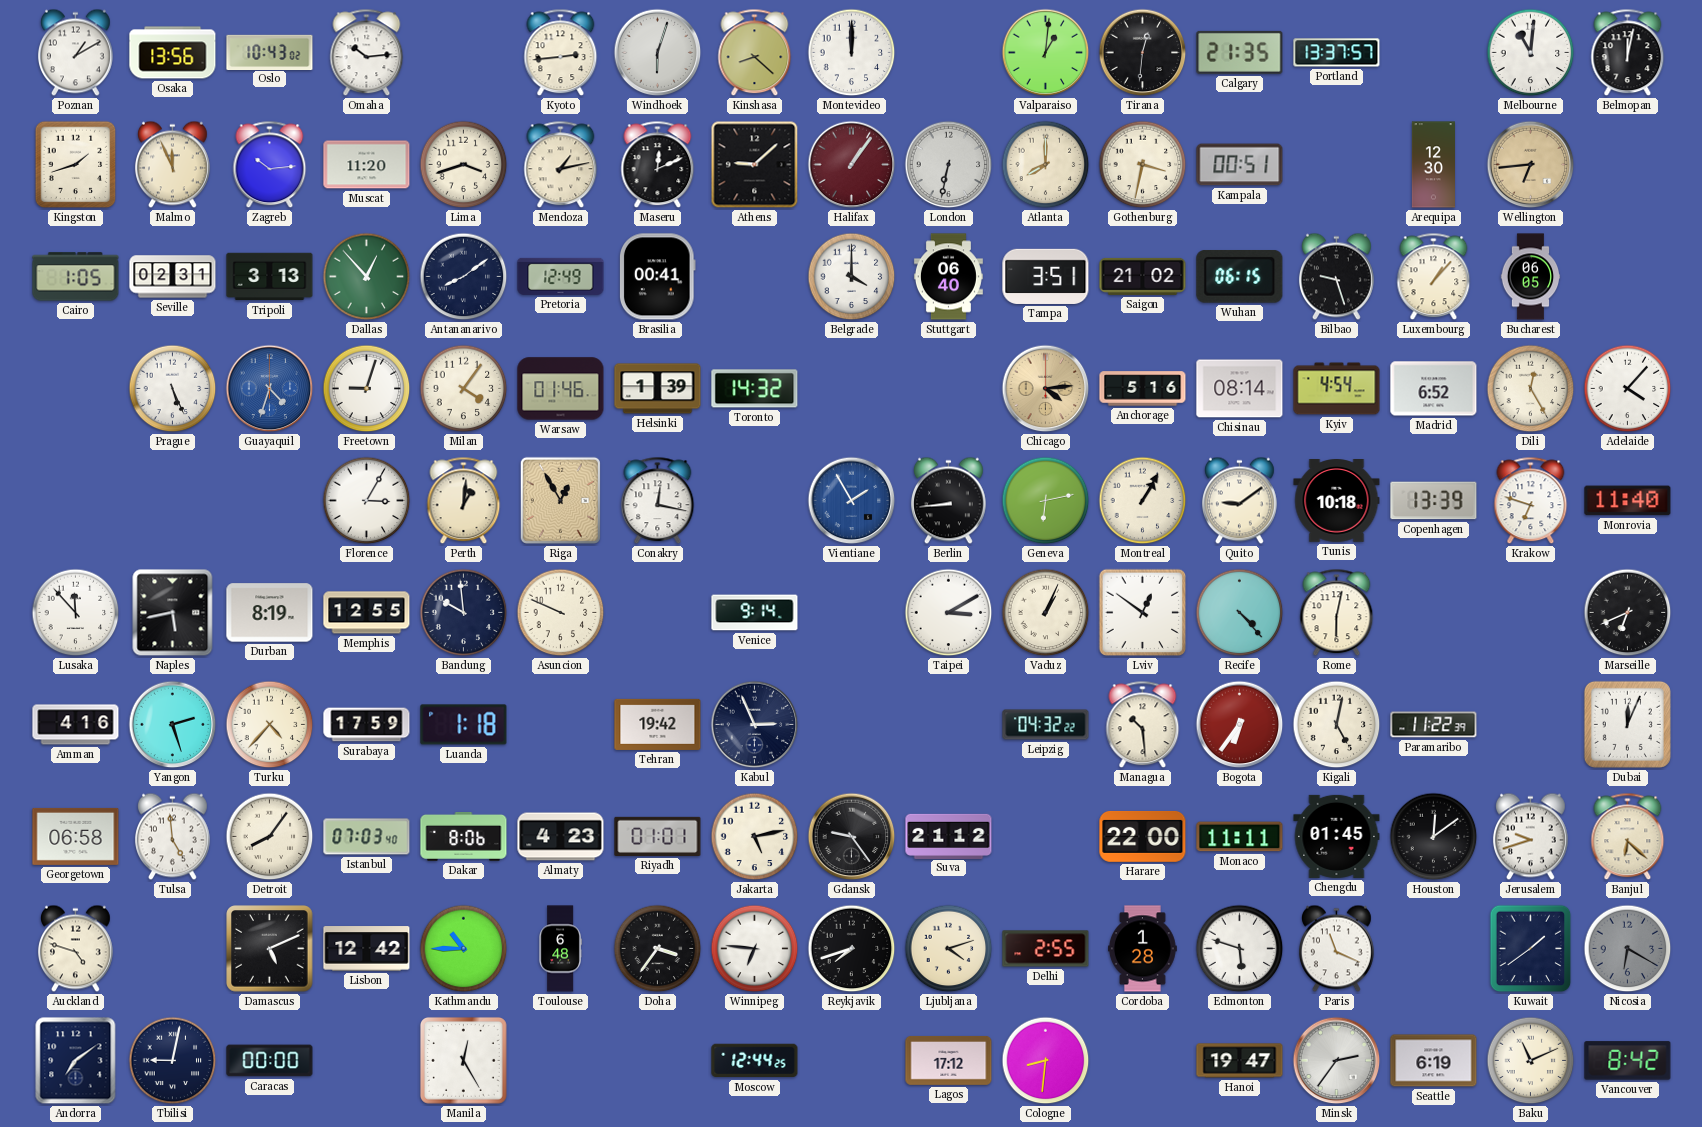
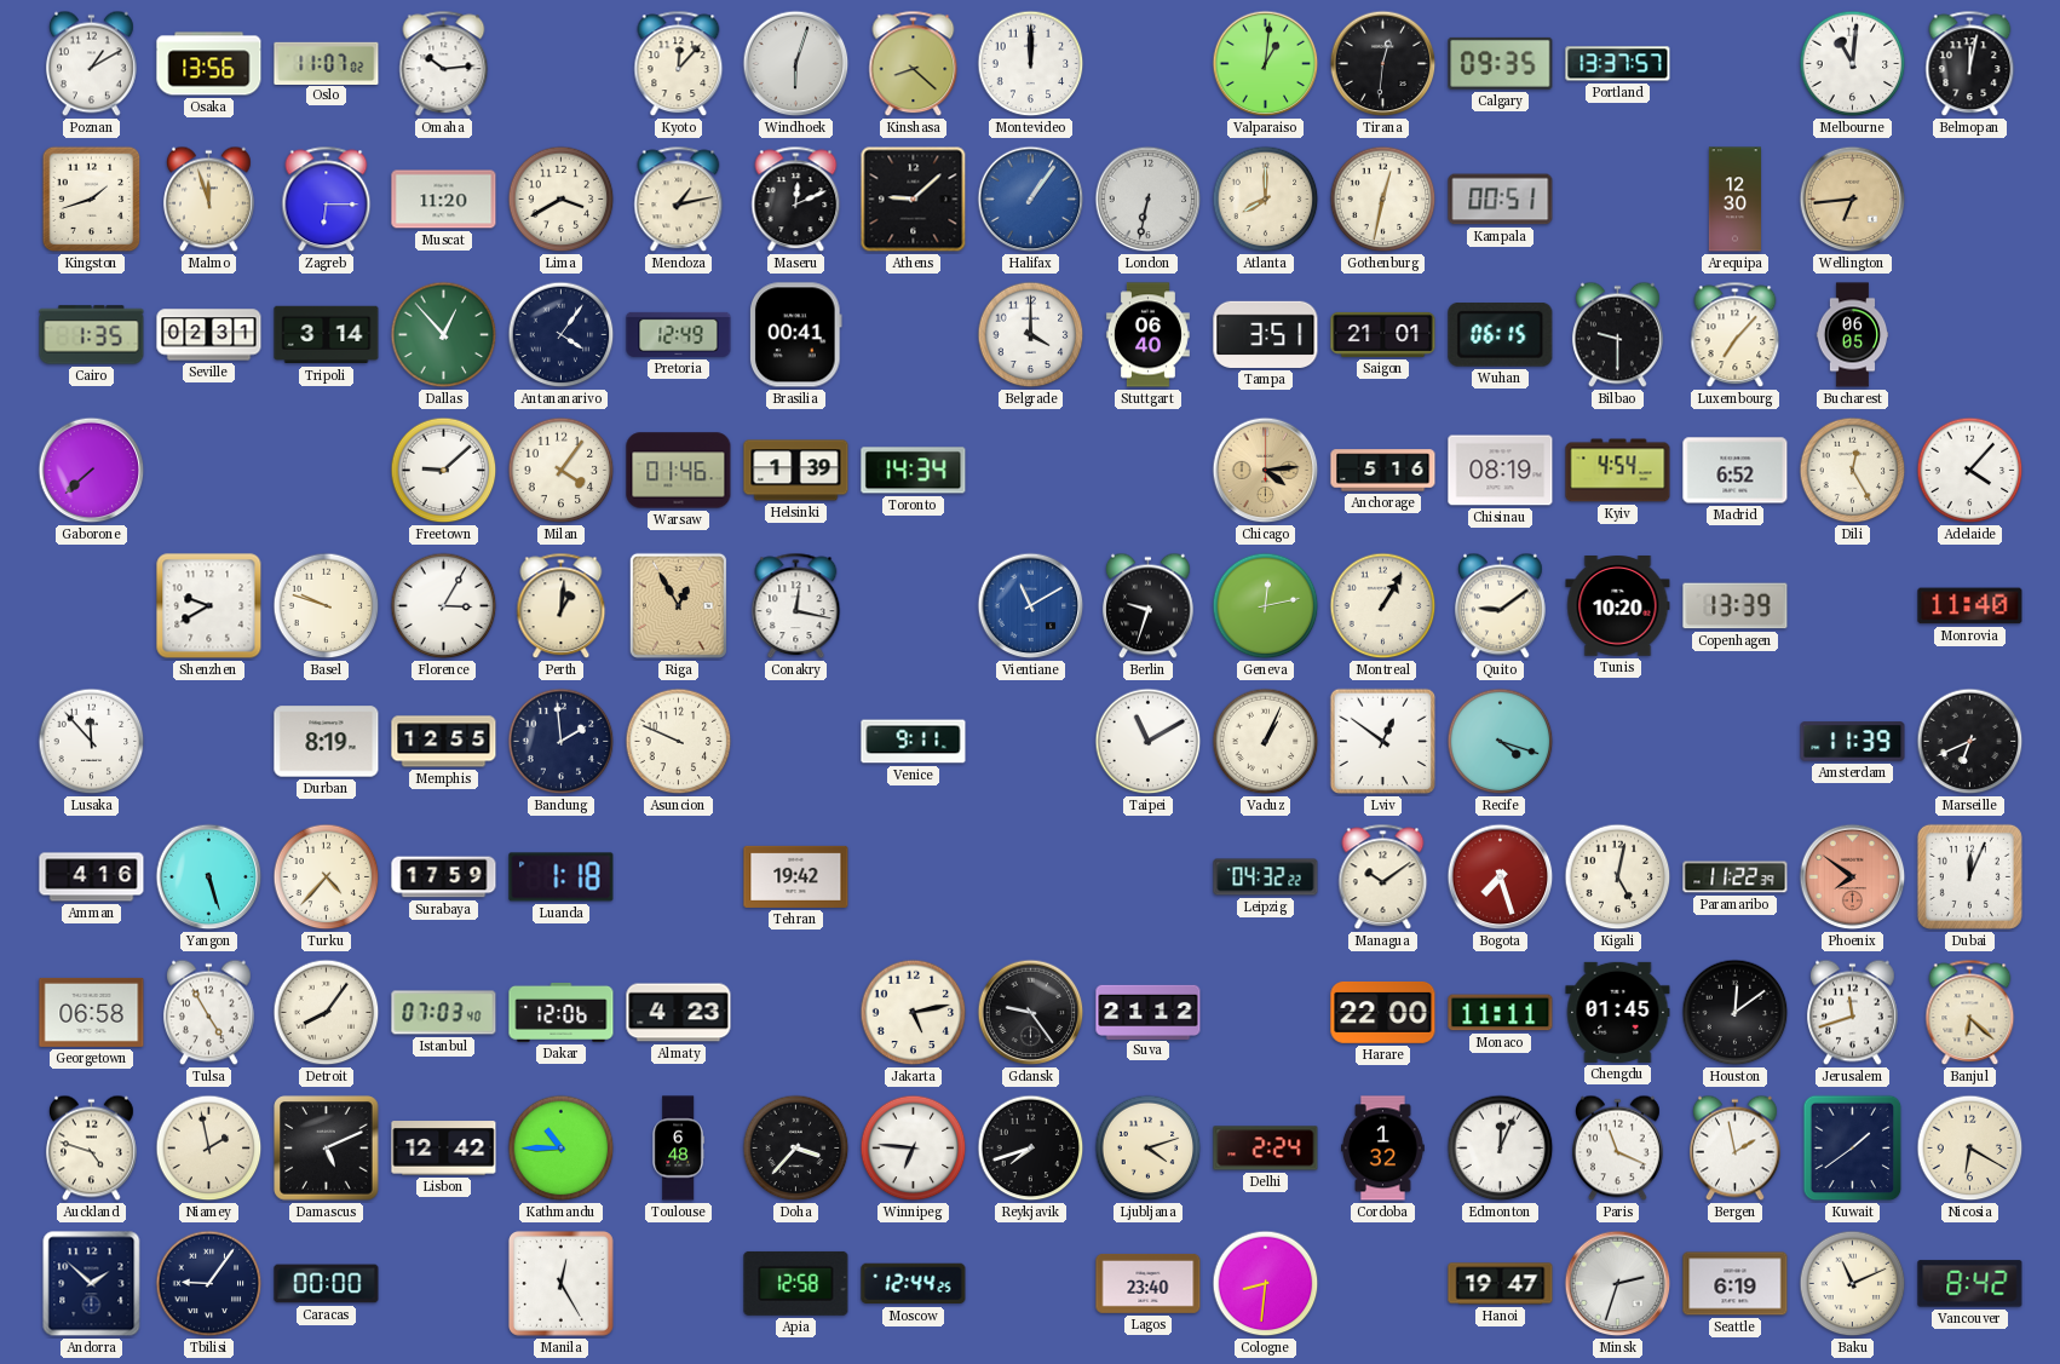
Oslo: 10:43 -> 11:07
Kyoto: 2:44 -> 12:07
Calgary: 21:35 -> 09:35
Malmo: 11:56 -> 11:57
Zagreb: 10:14 -> 6:15
Lima: 3:42 -> 3:40
Halifax dial: burgundy -> blue
Gothenburg: 3:32 -> 12:32
Cairo: 1:05 -> 1:35
Tripoli: 3:13 -> 3:14
Antananarivo: 8:09 -> 4:06
Saigon: 21:02 -> 21:01
Bilbao: 9:27 -> 9:30
Luxembourg: 1:07 -> 7:07
Gaborone: none -> 7:38
Prague: 5:26 -> none
Guayaquil: 4:33 -> none
Freetown: 9:03 -> 9:08
Toronto: 14:32 -> 14:34
Chisinau: 08:14 -> 08:19
Shenzhen: none -> 9:40
Basel: none -> 9:48
Vientiane: 1:55 -> 11:10
Berlin: 8:44 -> 9:33
Geneva: 6:13 -> 12:13
Tunis: 10:18 -> 10:20
Krakow: 6:48 -> none
Naples: 5:43 -> none
Bandung: 9:59 -> 1:59
Venice: 9:14 -> 9:11
Taipei: 3:10 -> 11:10
Recife: 4:23 -> 4:18
Rome: 6:02 -> none
Amsterdam: none -> 11:39
Yangon: 2:27 -> 5:27
Kabul: 2:56 -> none
Managua: 10:29 -> 10:09
Bogota: 6:36 -> 7:27
Phoenix: none -> 7:51
Tulsa: 4:59 -> 4:55
Dakar: 8:06 -> 12:06
Riyadh: 01:01 -> none
Jerusalem: 9:42 -> 11:42
Niamey: none -> 1:58
Doha: 3:36 -> 3:37
Delhi: 2:55 -> 2:24
Cordoba: 1:28 -> 1:32
Edmonton: 5:48 -> 12:04
Bergen: none -> 1:58
Nicosia dial: grey -> cream
Andorra: 7:09 -> 1:52
Tbilisi: 9:02 -> 9:06
Apia: none -> 12:58
Lagos: 17:12 -> 23:40
Minsk: 2:36 -> 2:33
